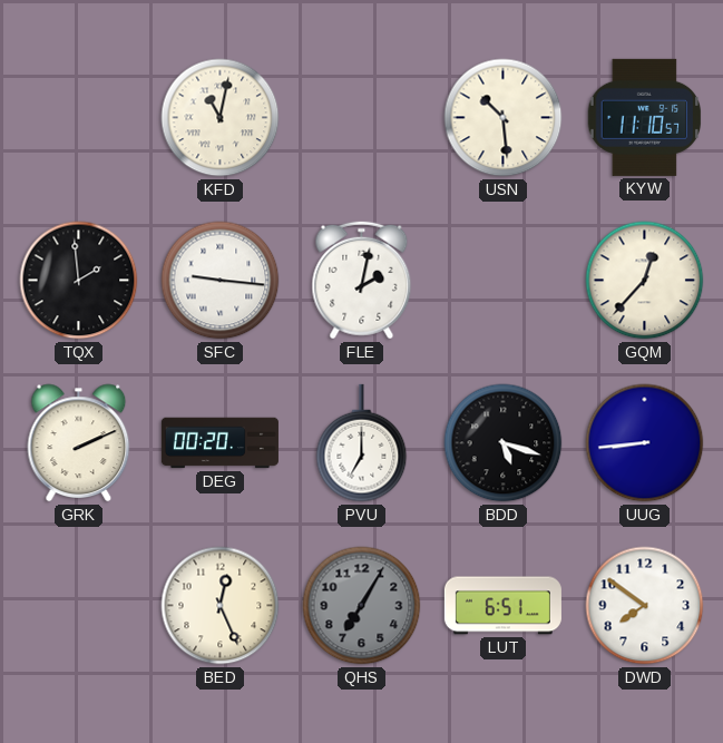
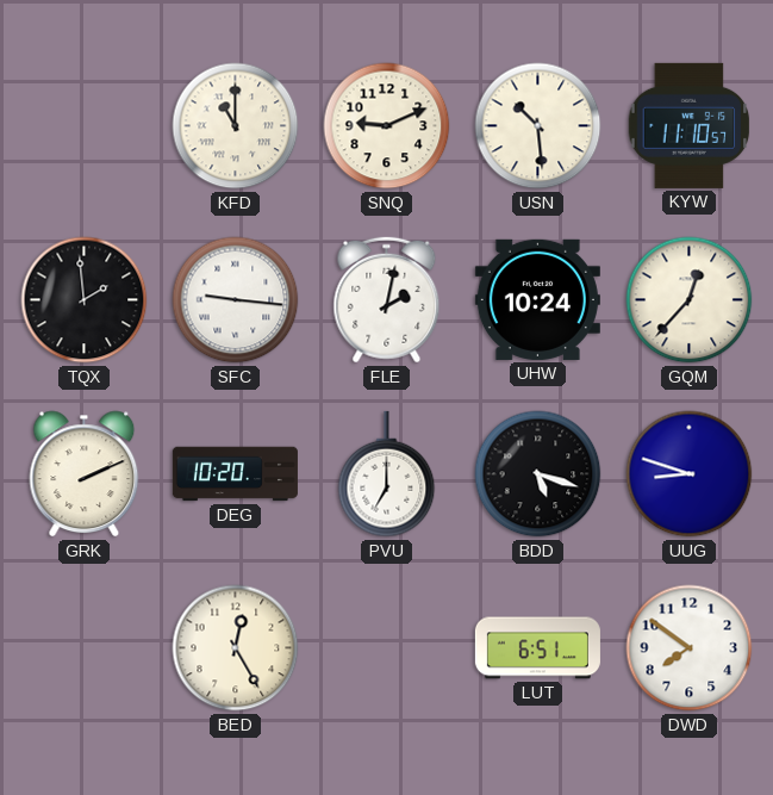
KFD: 11:02 -> 11:00
SNQ: none -> 9:11
UHW: none -> 10:24
DEG: 00:20 -> 10:20
UUG: 8:44 -> 8:48
BED: 12:26 -> 12:25
QHS: 7:05 -> none
